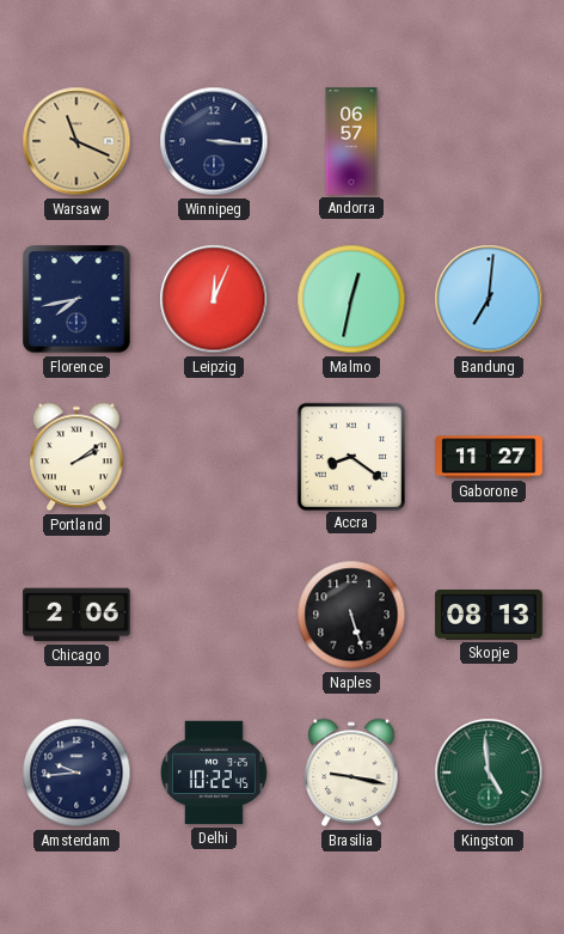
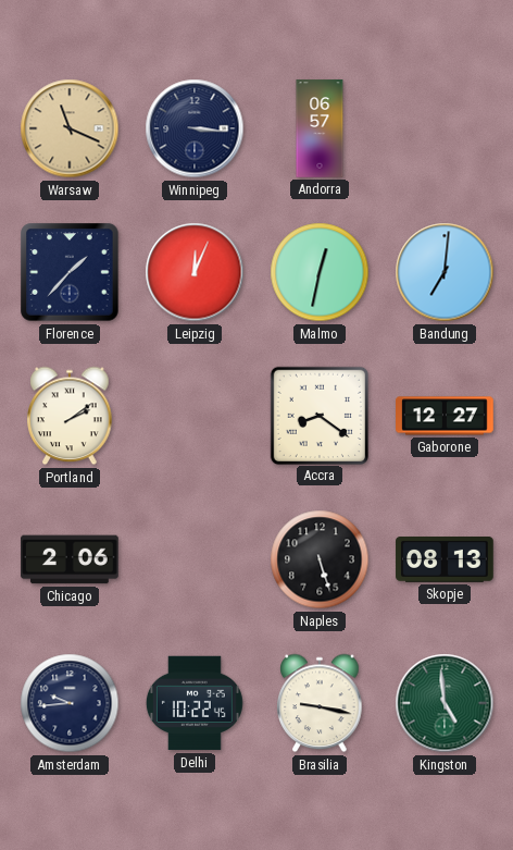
Florence: 7:43 -> 1:37
Gaborone: 11:27 -> 12:27
